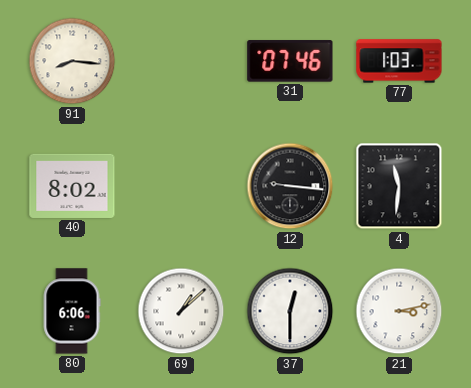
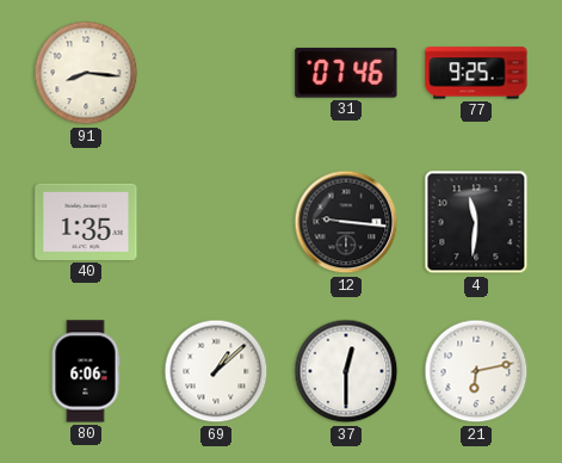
77: 1:03 -> 9:25
40: 8:02 -> 1:35
21: 3:13 -> 6:13
